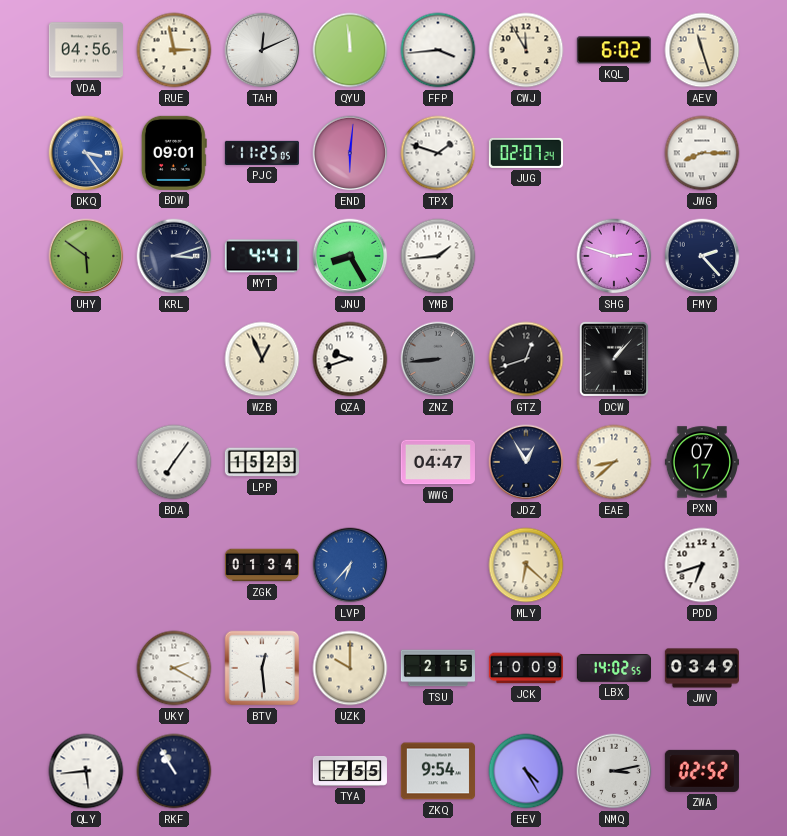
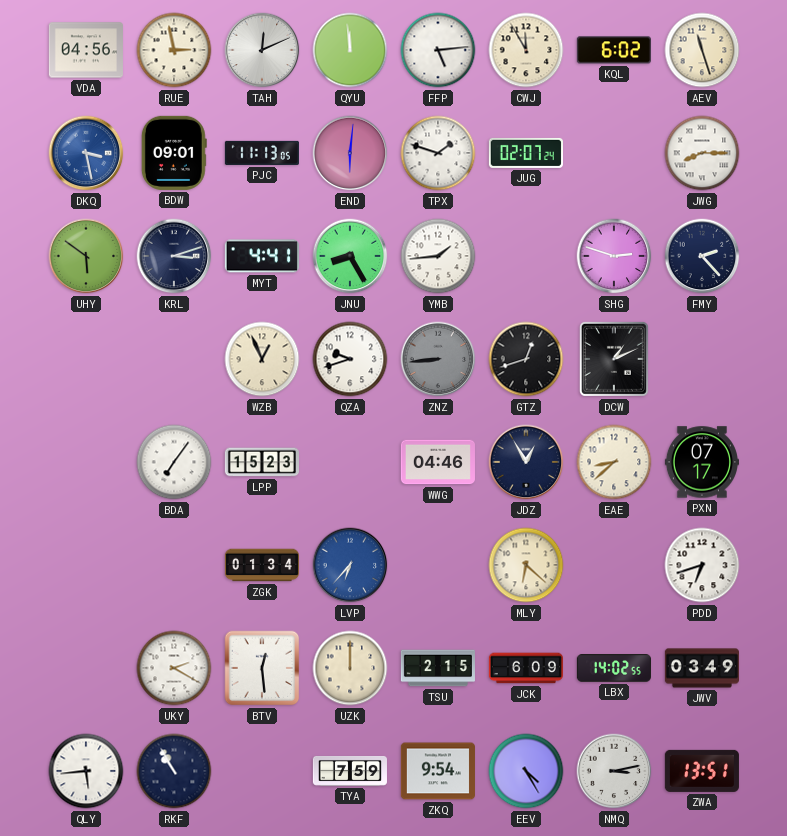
FFP: 3:44 -> 5:14
DKQ: 3:24 -> 3:28
PJC: 11:25 -> 11:13
DCW: 1:07 -> 1:11
WWG: 04:47 -> 04:46
UZK: 10:00 -> 12:00
JCK: 10:09 -> 6:09
TYA: 7:55 -> 7:59
ZWA: 02:52 -> 13:51
